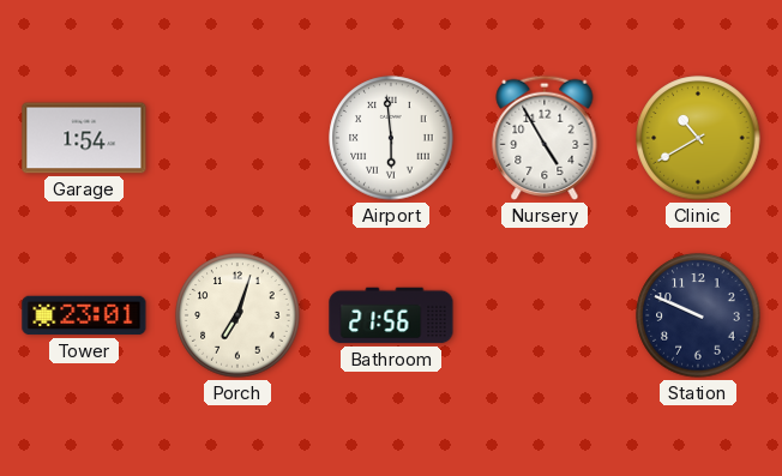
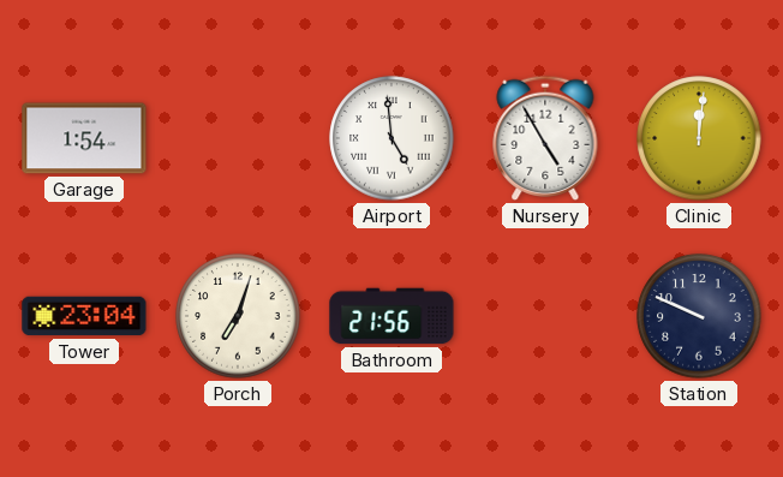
Airport: 5:59 -> 4:59
Clinic: 10:40 -> 12:01
Tower: 23:01 -> 23:04
